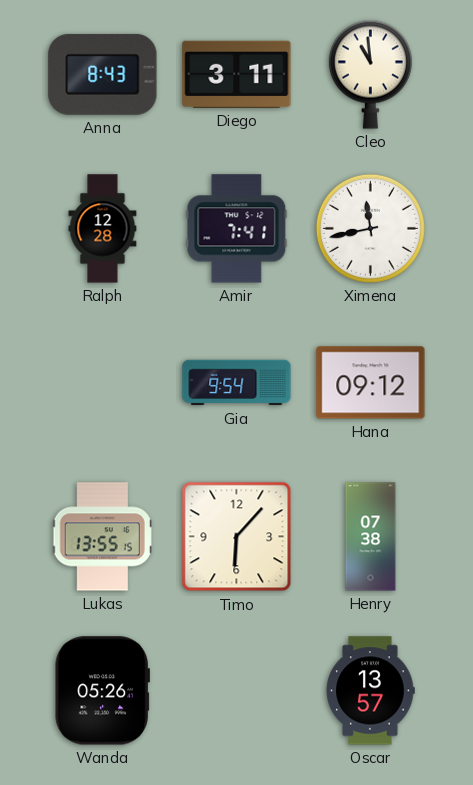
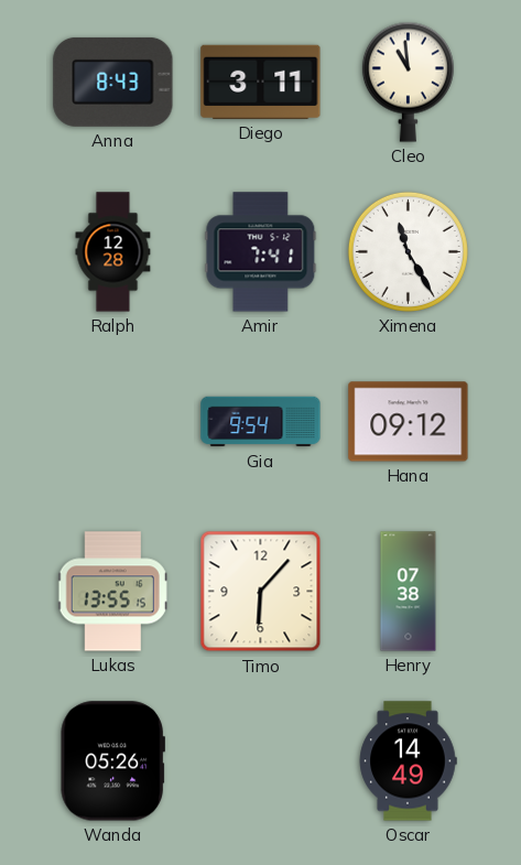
Ximena: 11:43 -> 11:25
Oscar: 13:57 -> 14:49
